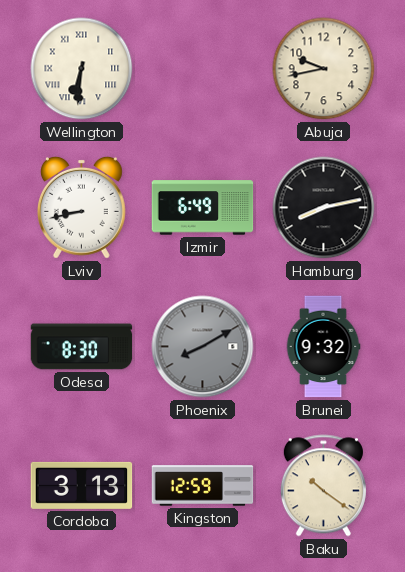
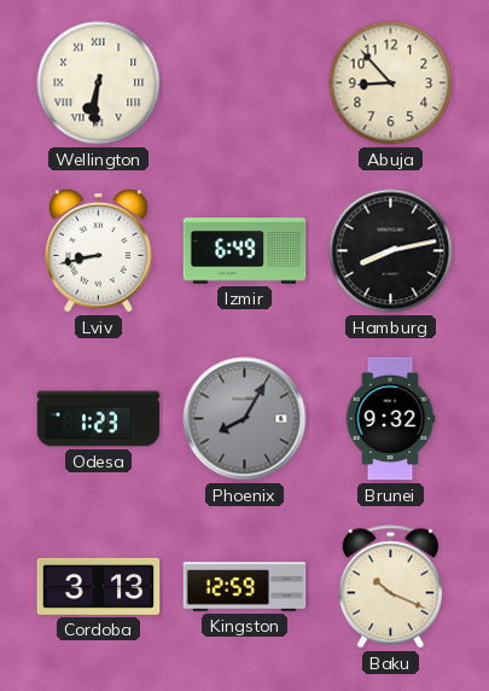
Abuja: 9:43 -> 8:53
Odesa: 8:30 -> 1:23
Phoenix: 8:10 -> 8:05
Baku: 10:21 -> 10:19
